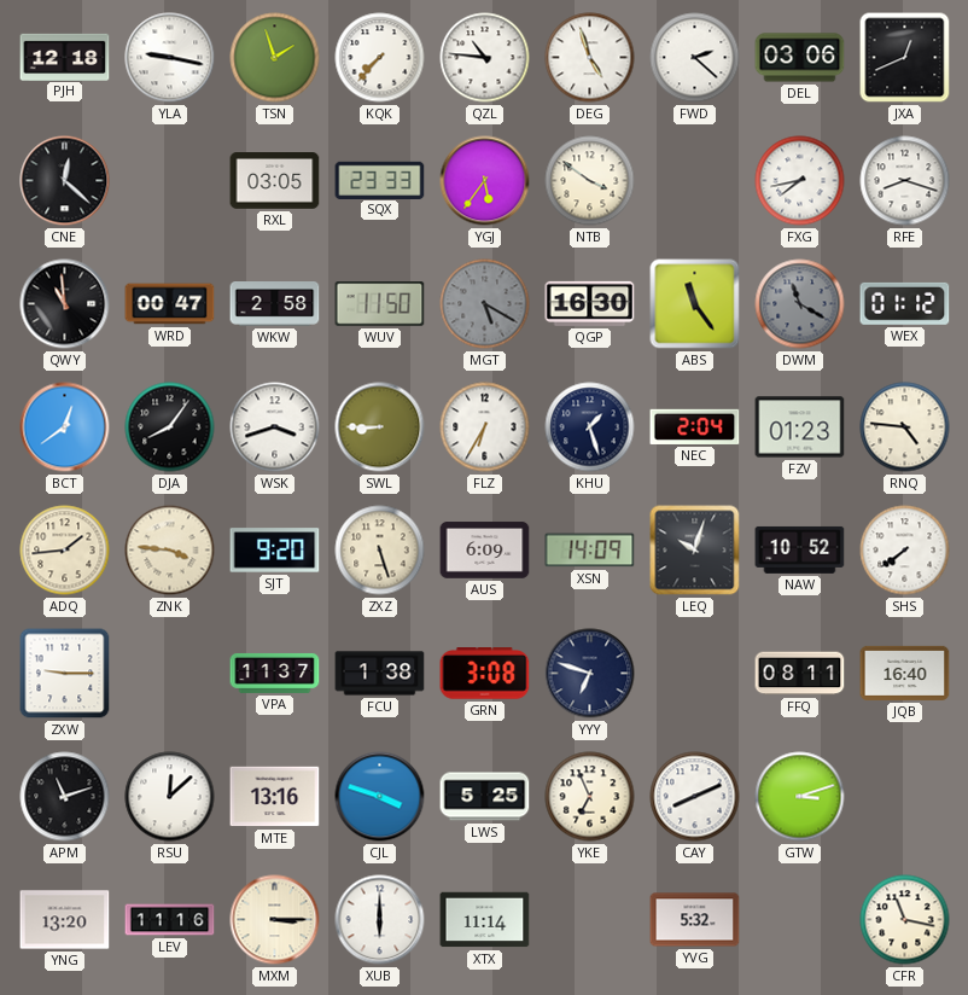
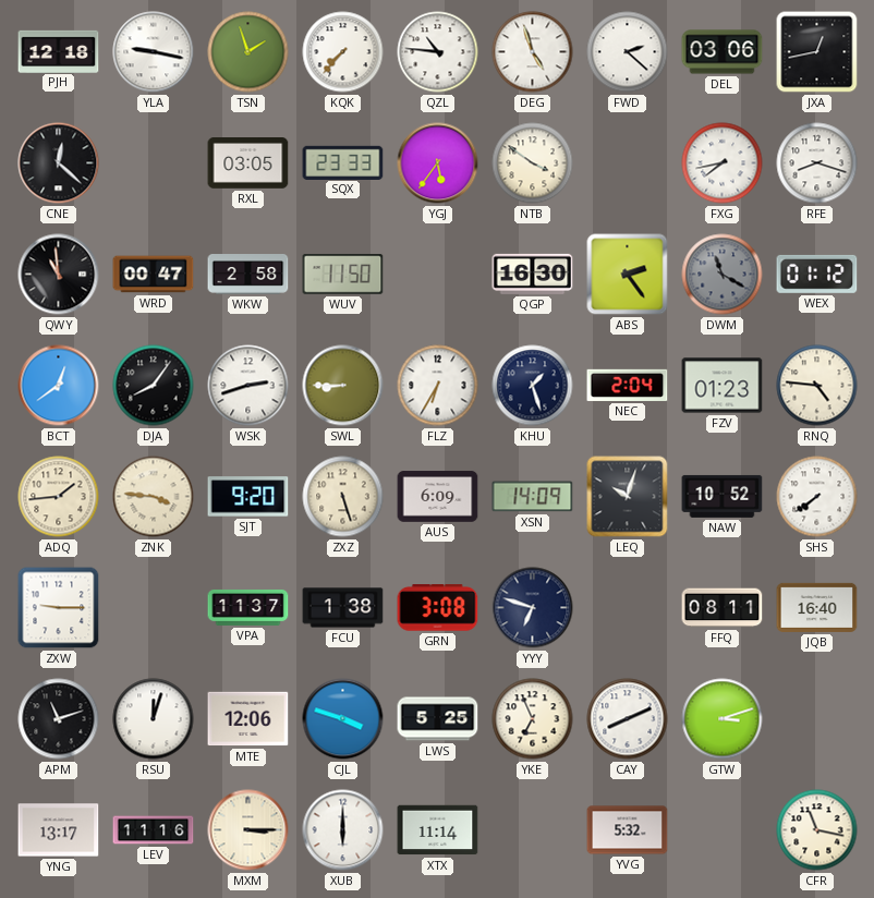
JXA: 12:41 -> 12:43
MGT: 5:20 -> none
ABS: 11:24 -> 2:24
WSK: 3:42 -> 2:42
RSU: 12:08 -> 12:03
MTE: 13:16 -> 12:06
YNG: 13:20 -> 13:17
